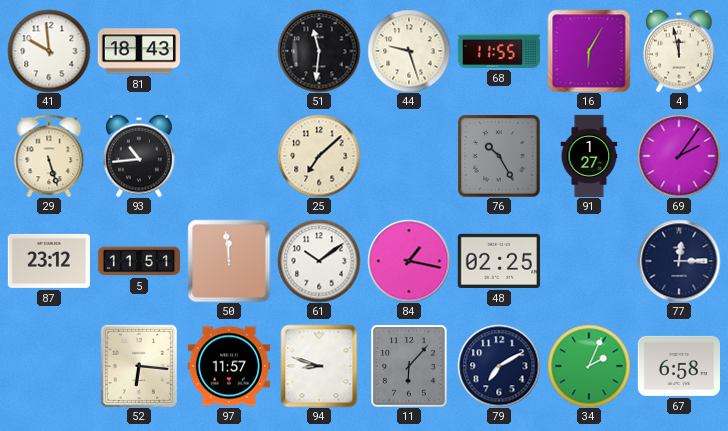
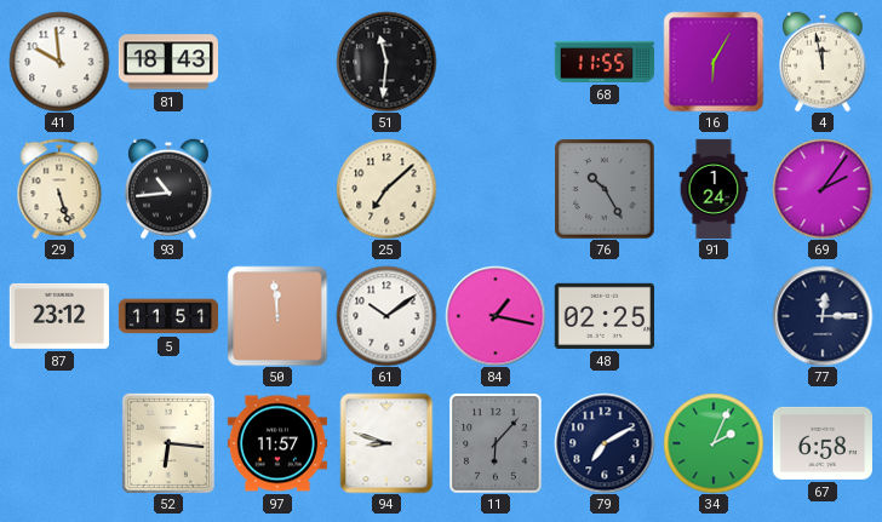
44: 9:27 -> none
91: 1:27 -> 1:24
